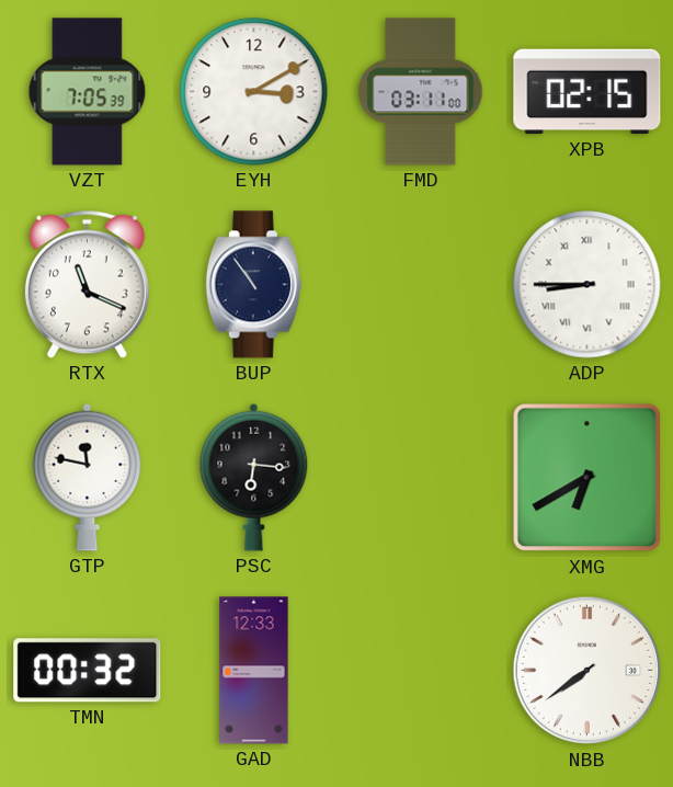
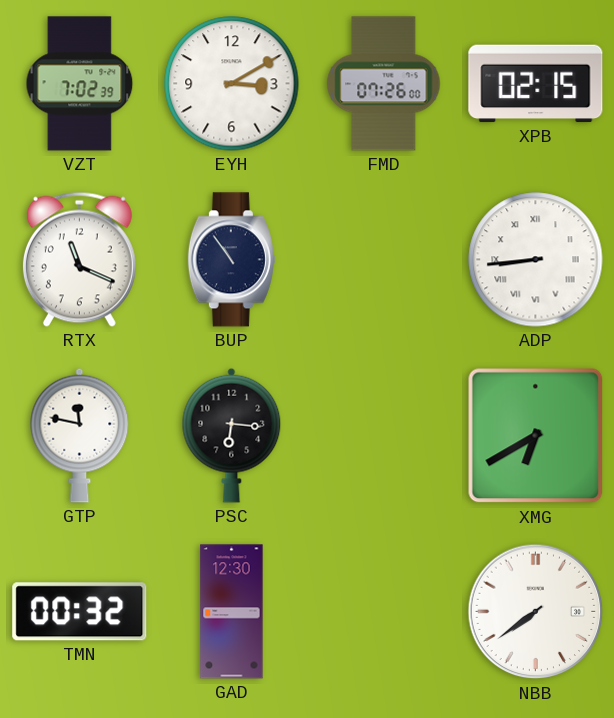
VZT: 7:05 -> 7:02
FMD: 03:11 -> 07:26
ADP: 8:45 -> 8:44
GAD: 12:33 -> 12:30
